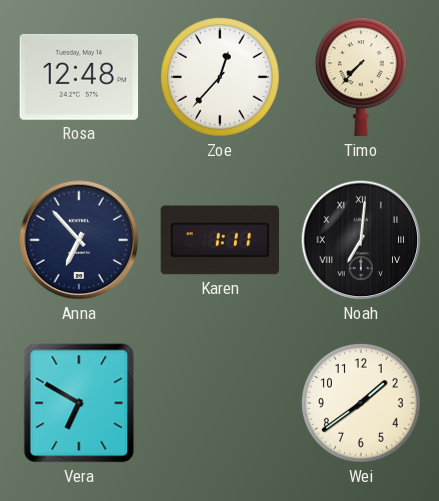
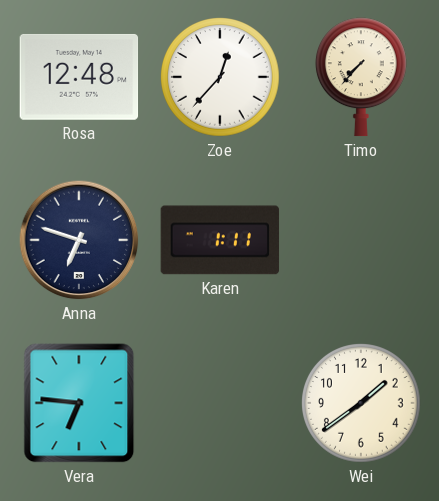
Anna: 6:53 -> 6:48
Noah: 7:01 -> none
Vera: 6:50 -> 6:46
